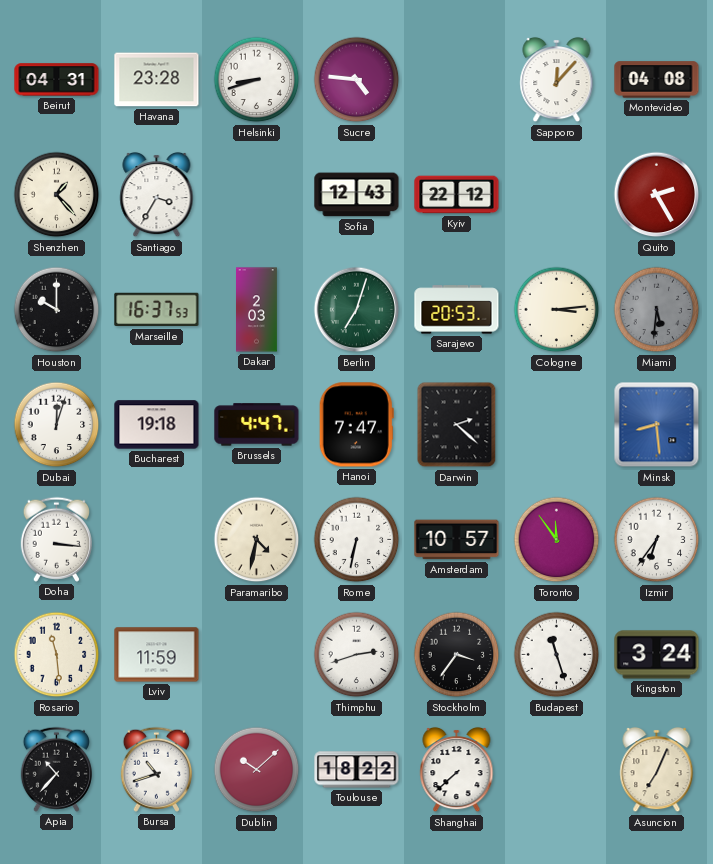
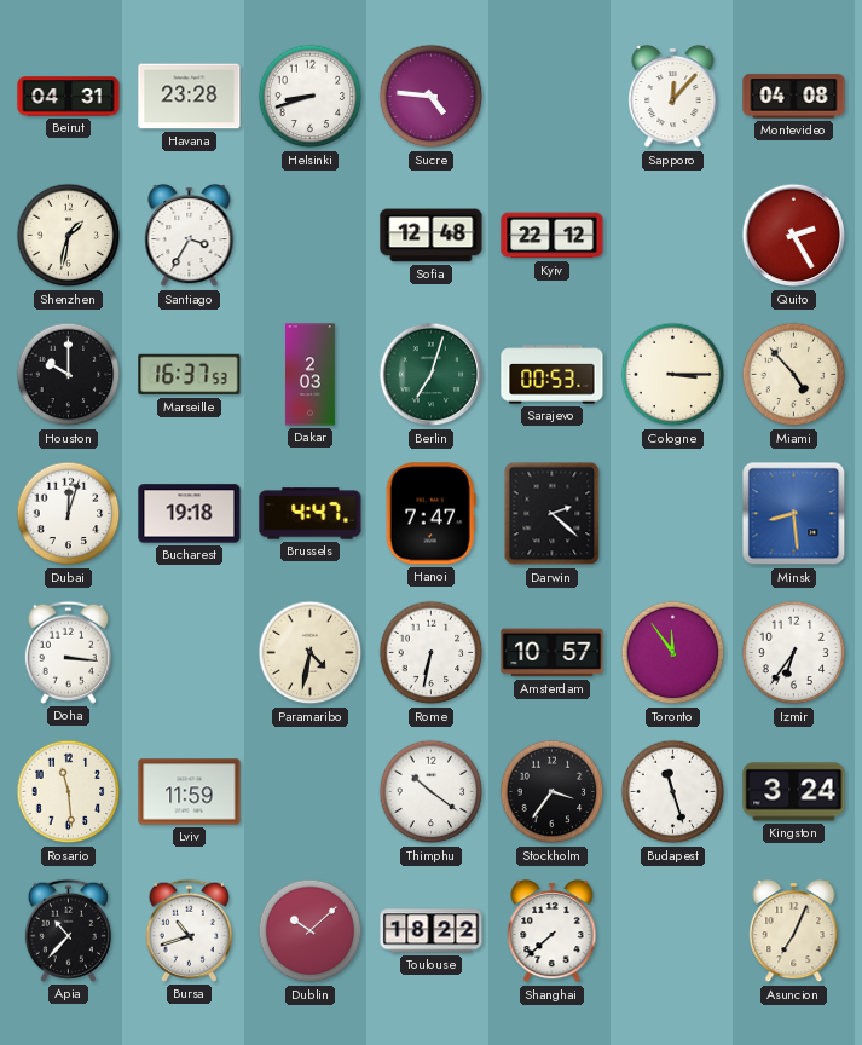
Shenzhen: 1:23 -> 1:32
Sofia: 12:43 -> 12:48
Sarajevo: 20:53 -> 00:53
Cologne: 3:14 -> 3:15
Miami: 5:31 -> 4:53
Miami dial: grey -> cream
Thimphu: 2:42 -> 10:21
